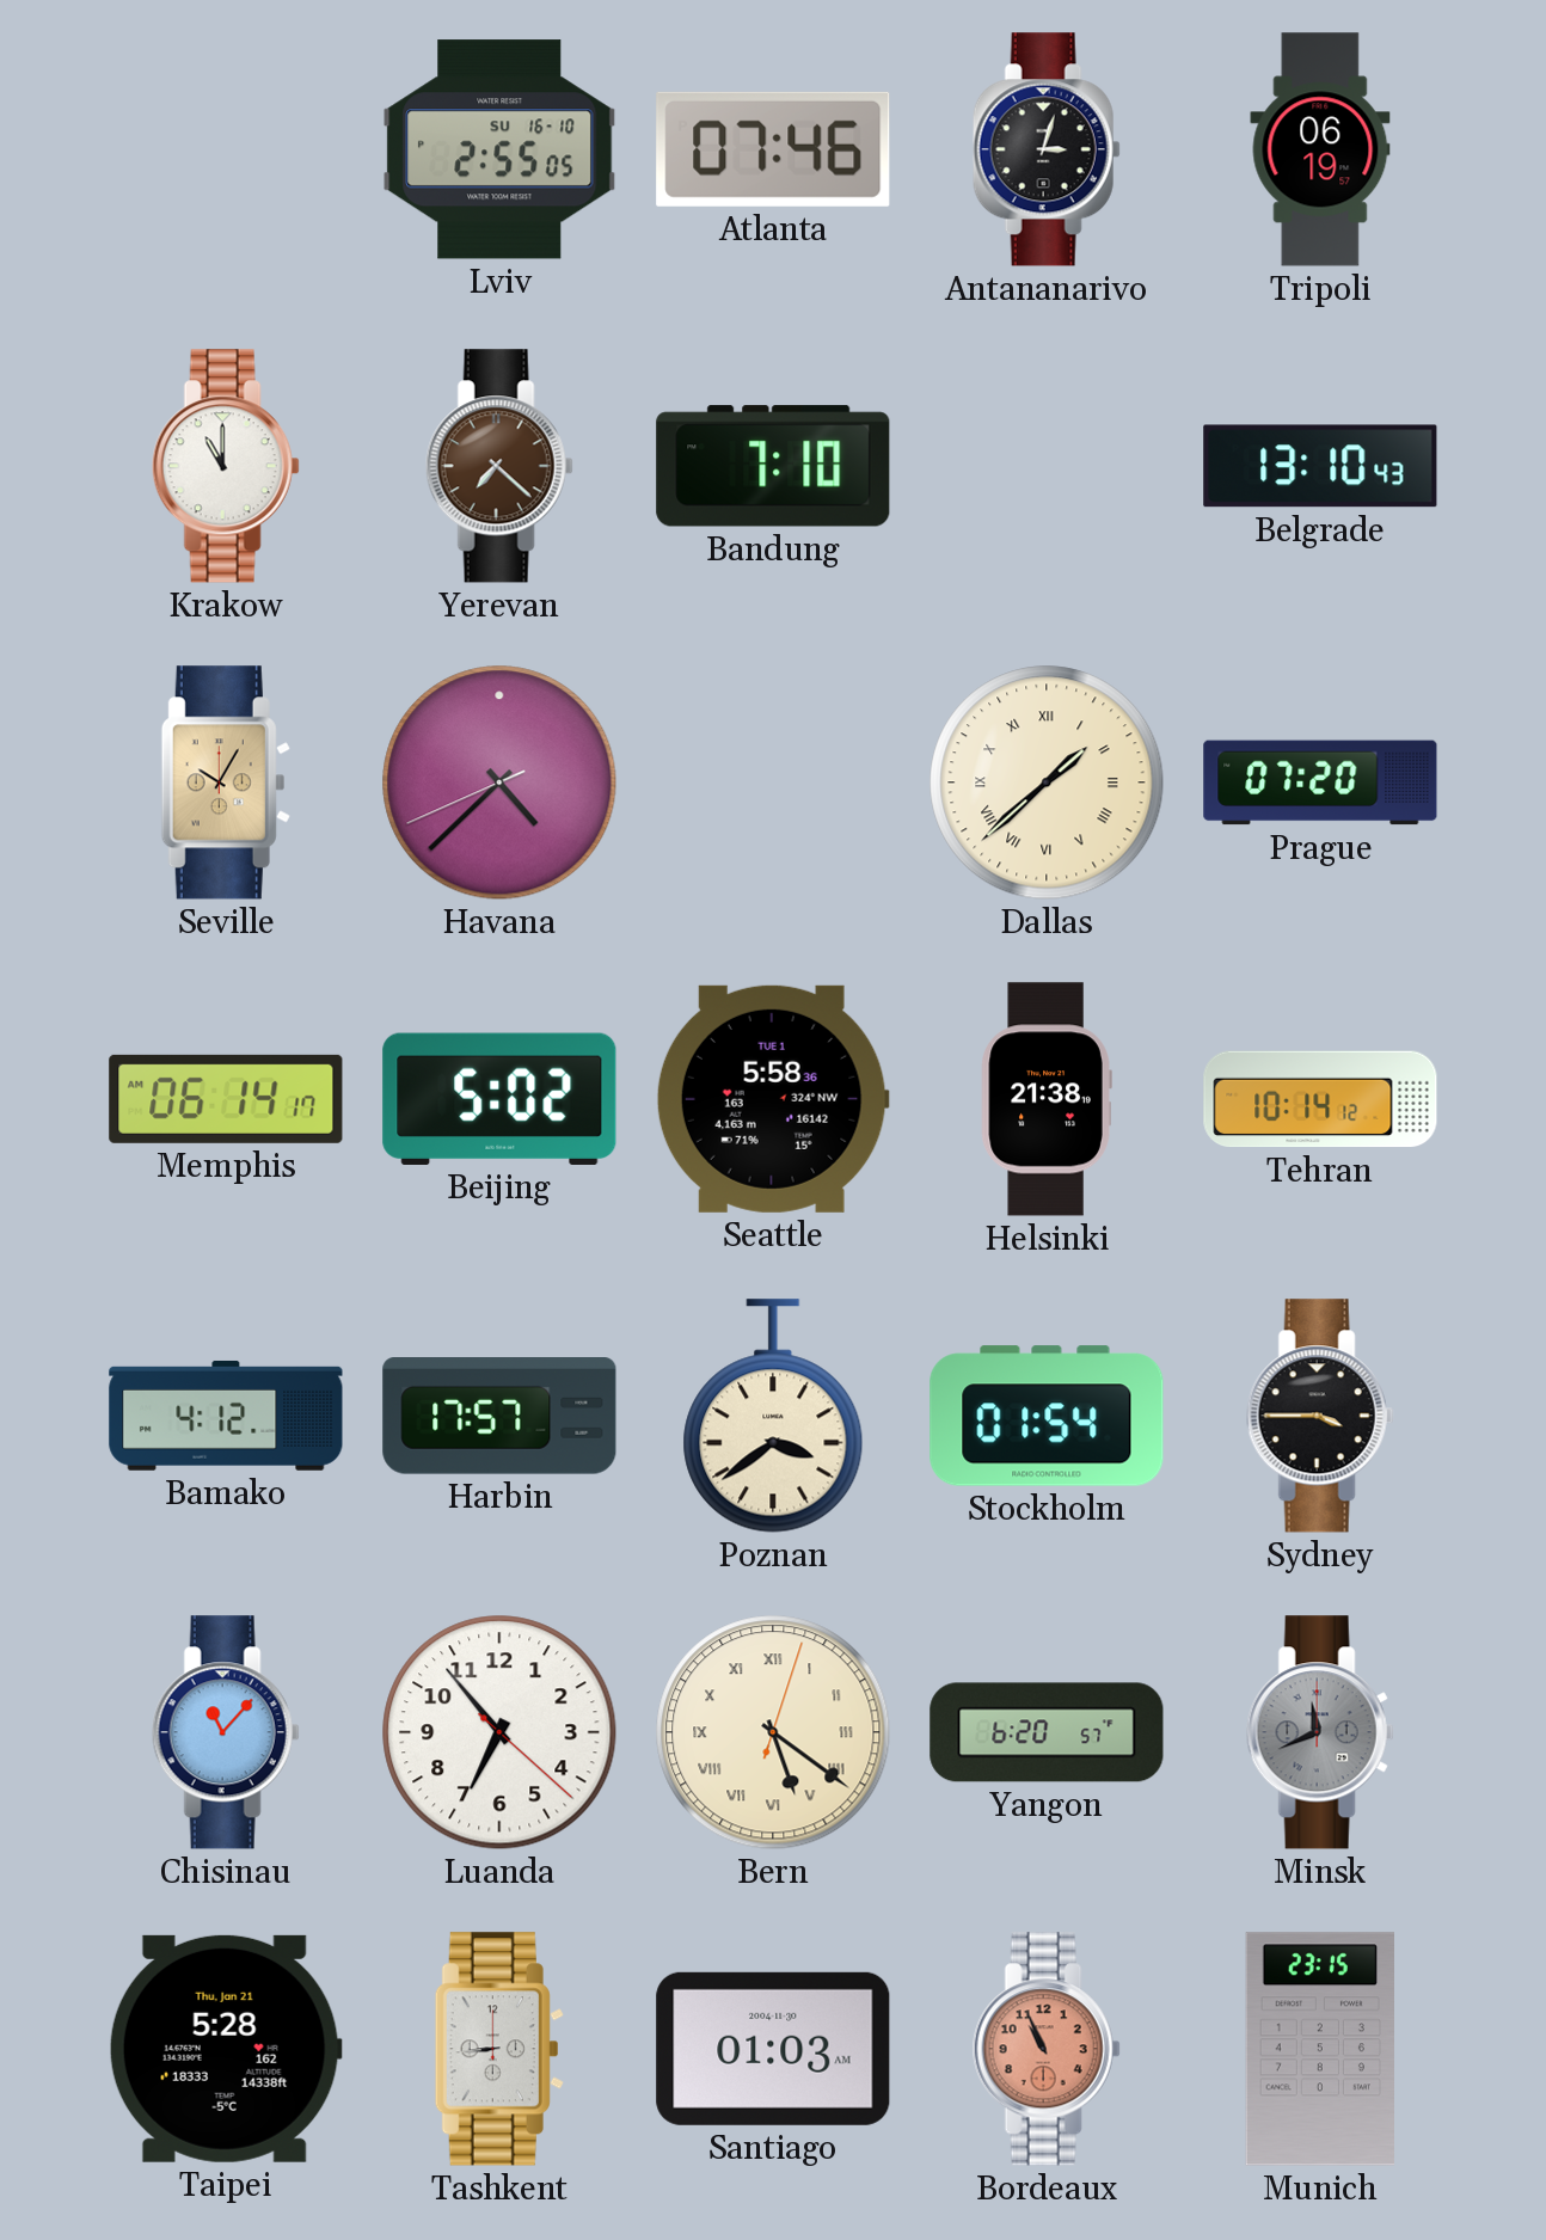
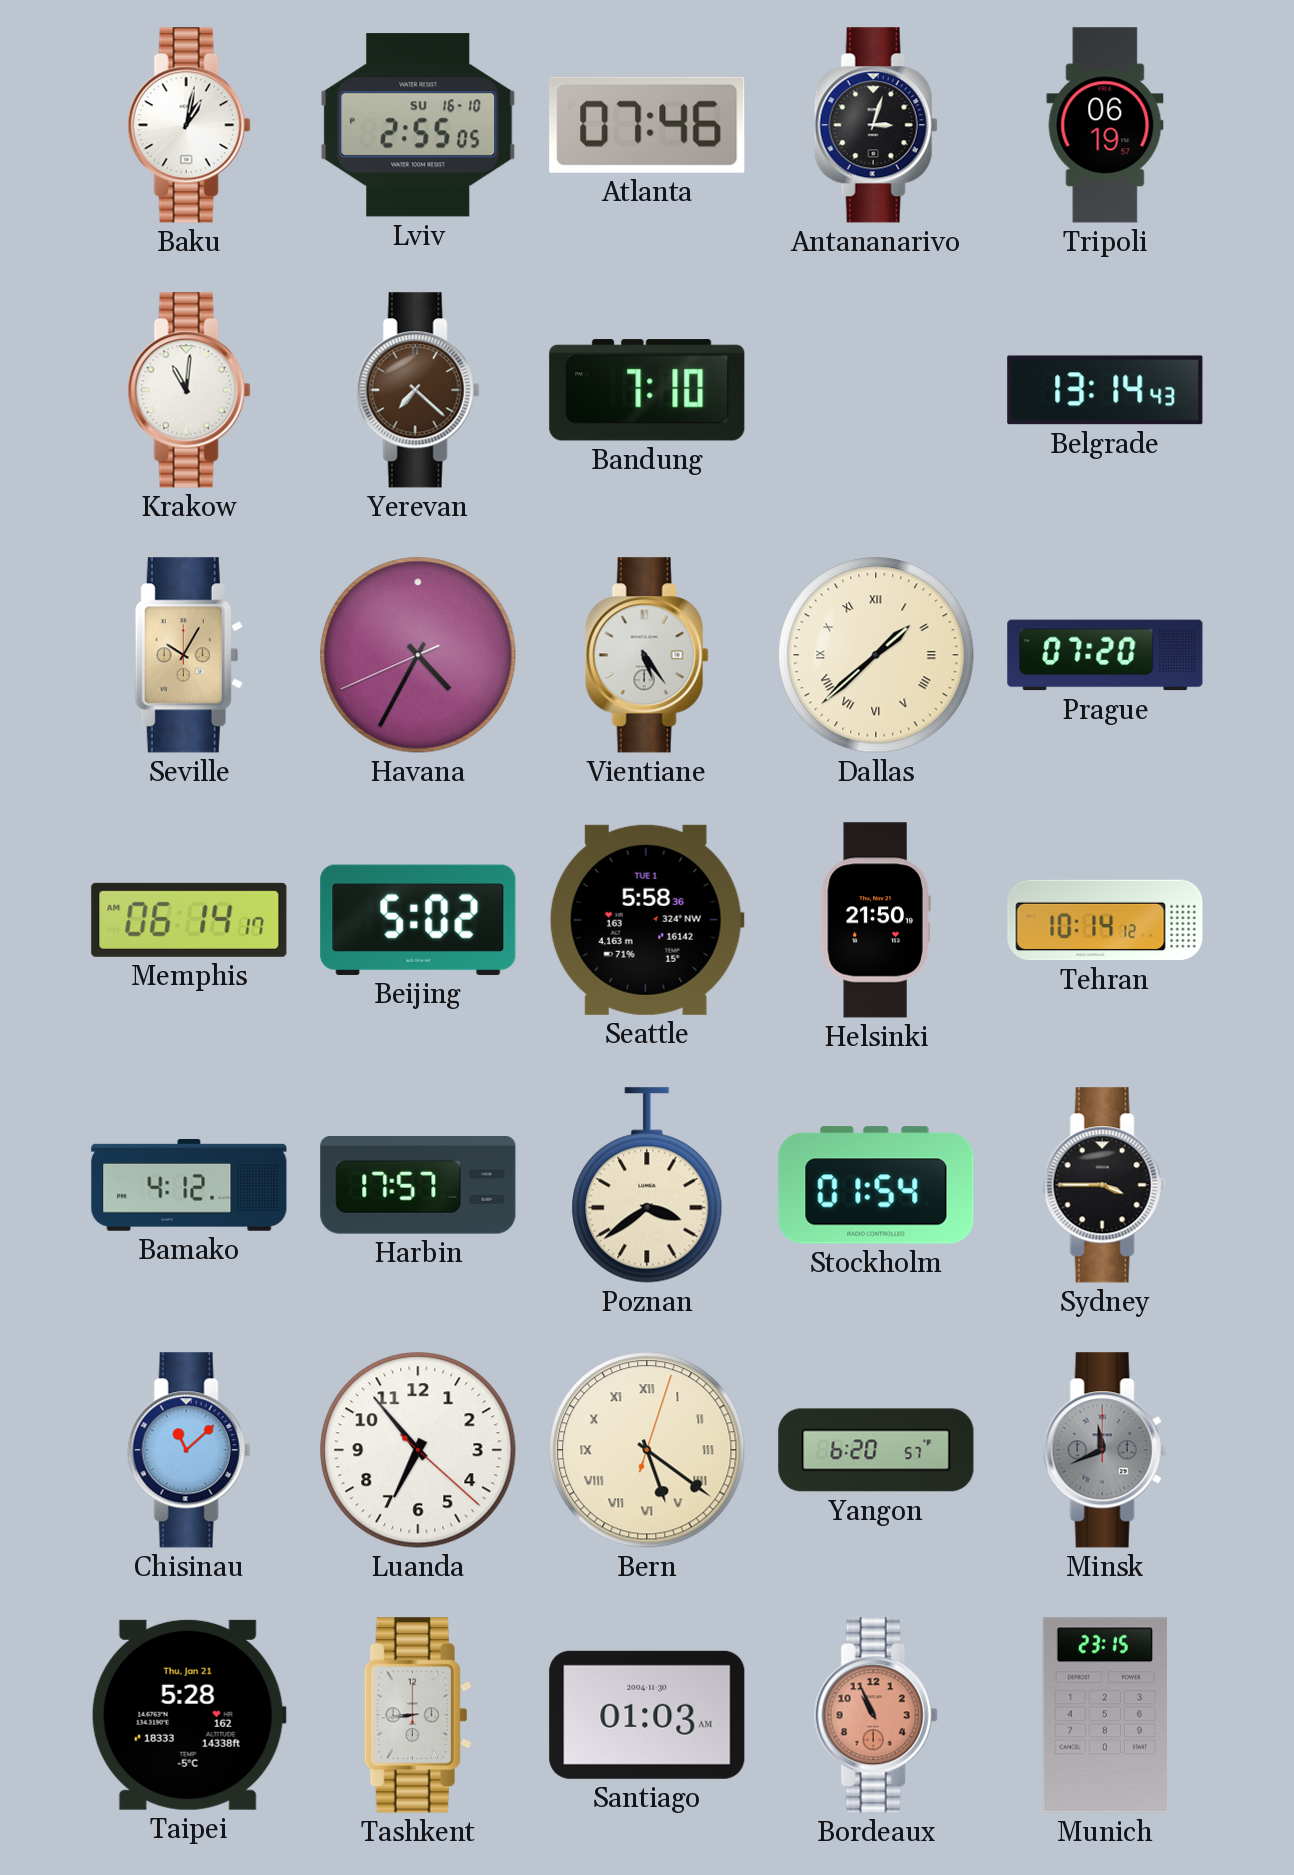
Baku: none -> 1:02
Krakow: 11:00 -> 11:01
Belgrade: 13:10 -> 13:14
Havana: 4:37 -> 4:34
Vientiane: none -> 5:24
Helsinki: 21:38 -> 21:50
Chisinau: 11:07 -> 11:08
